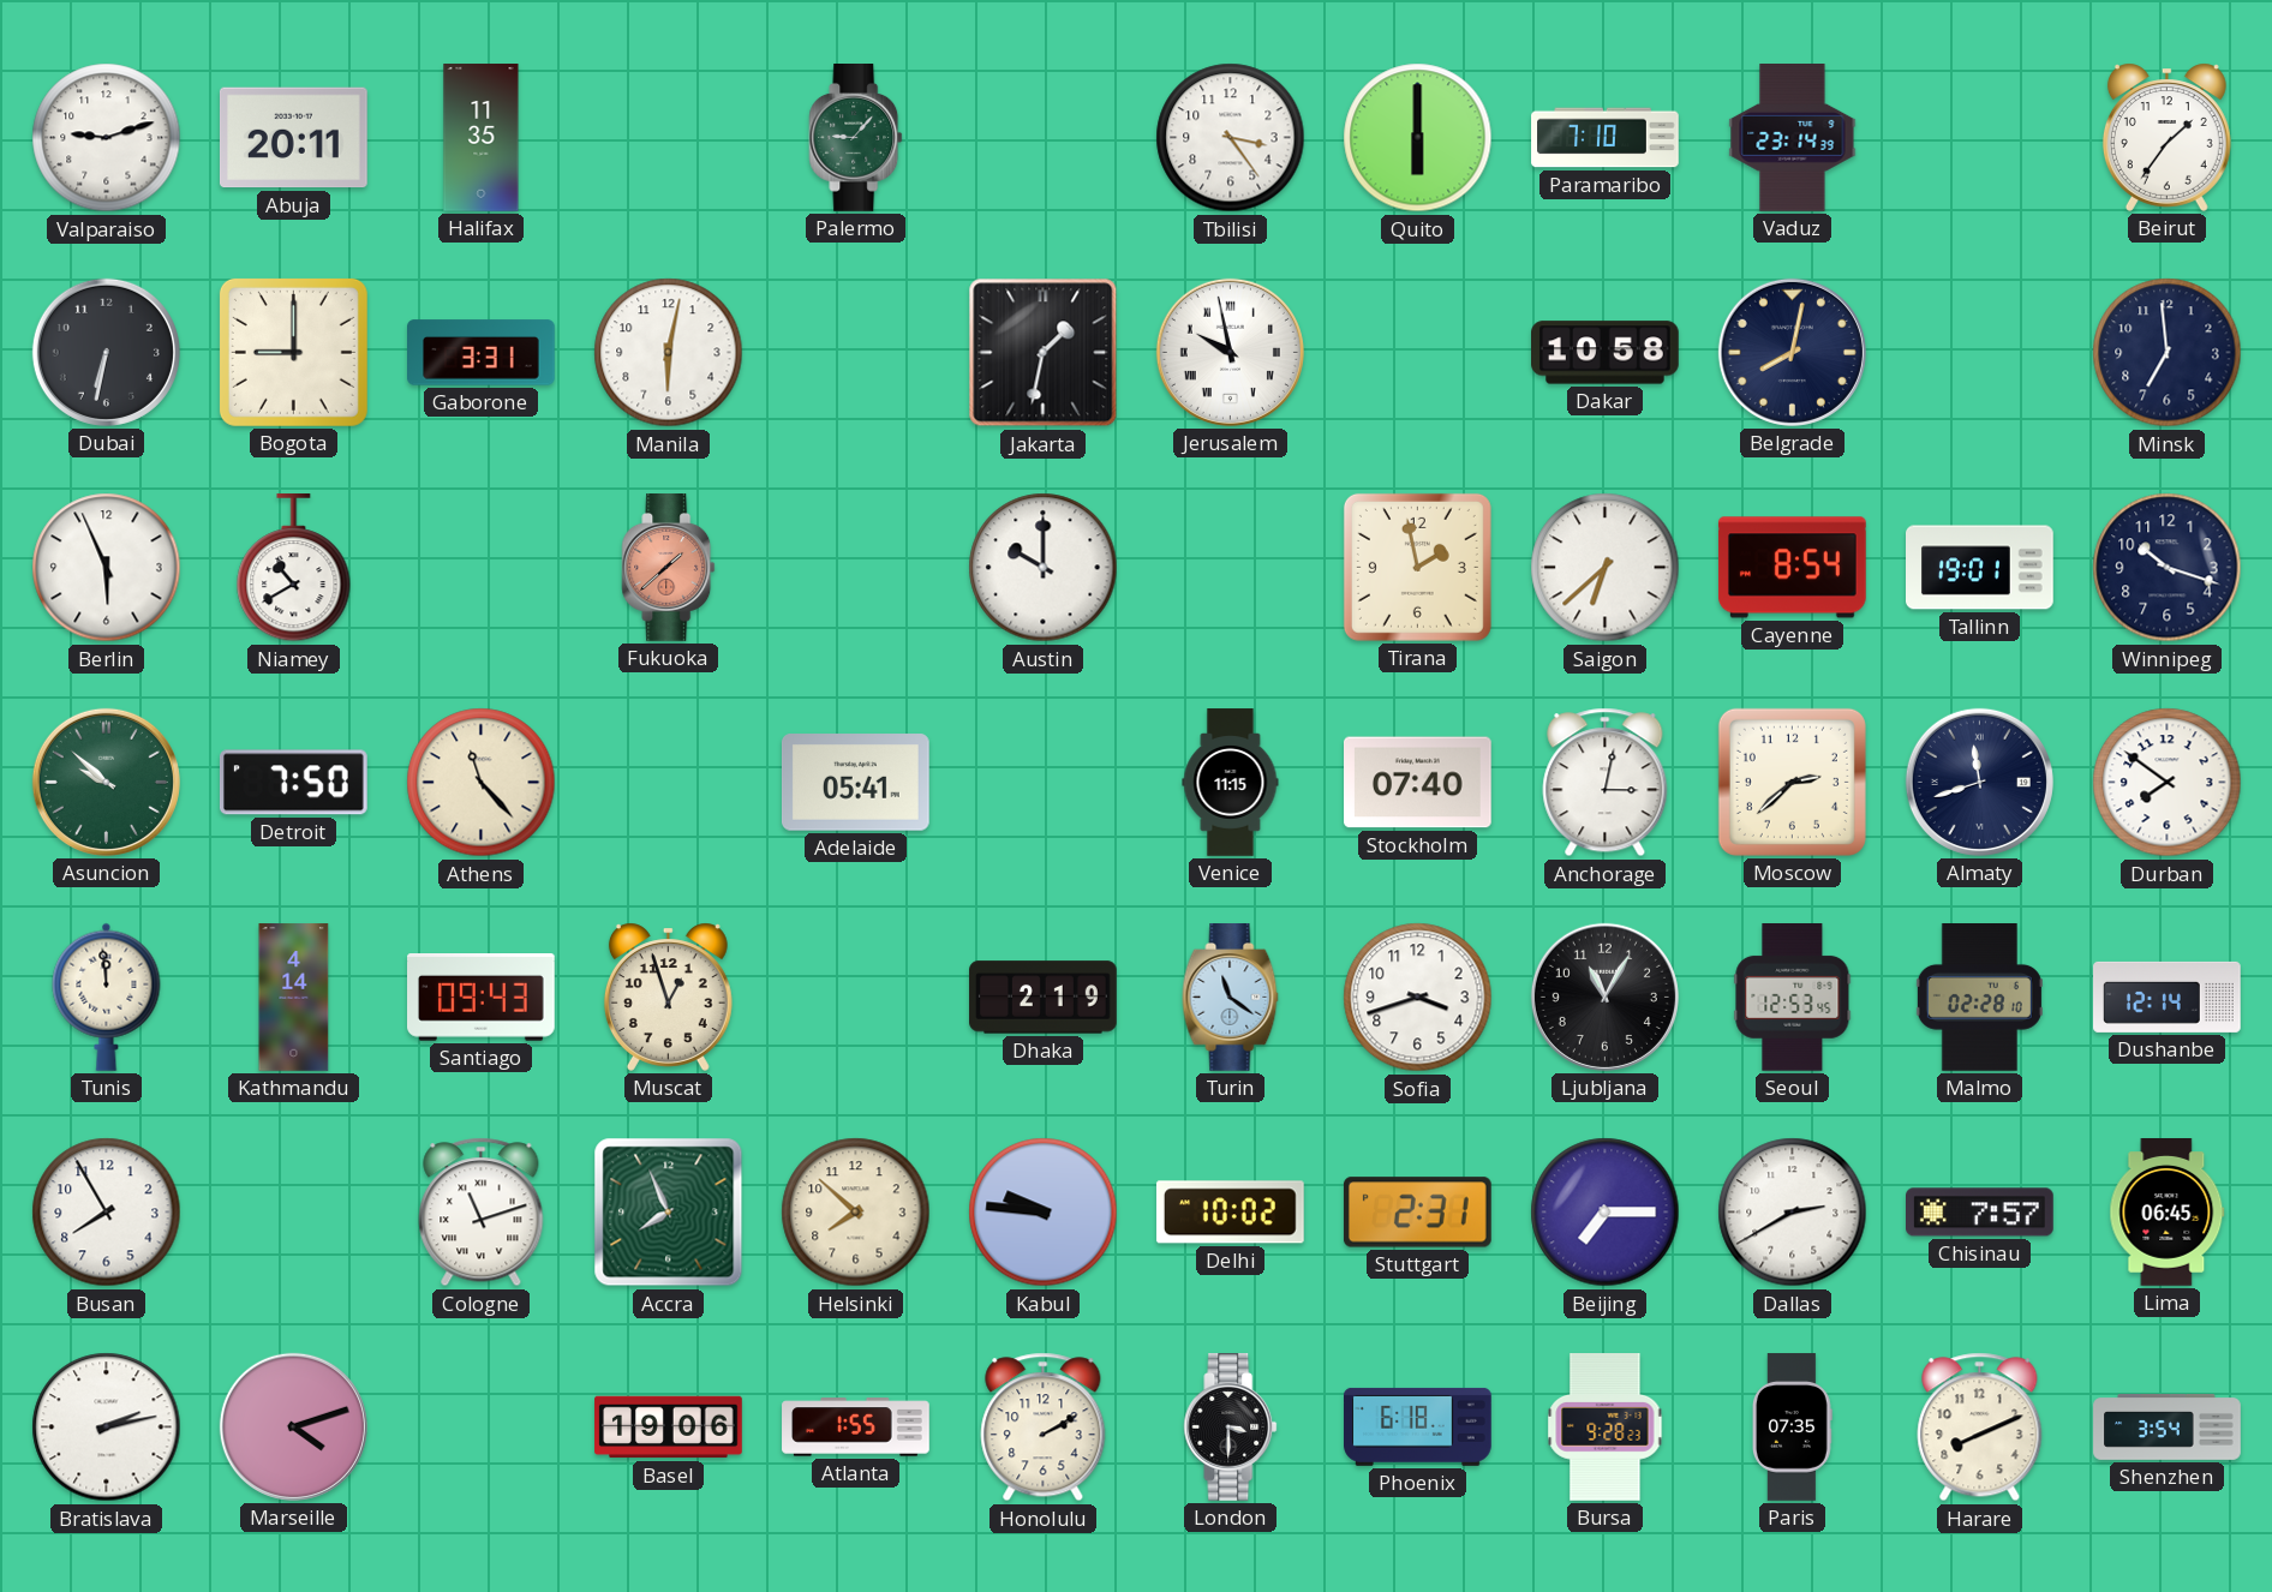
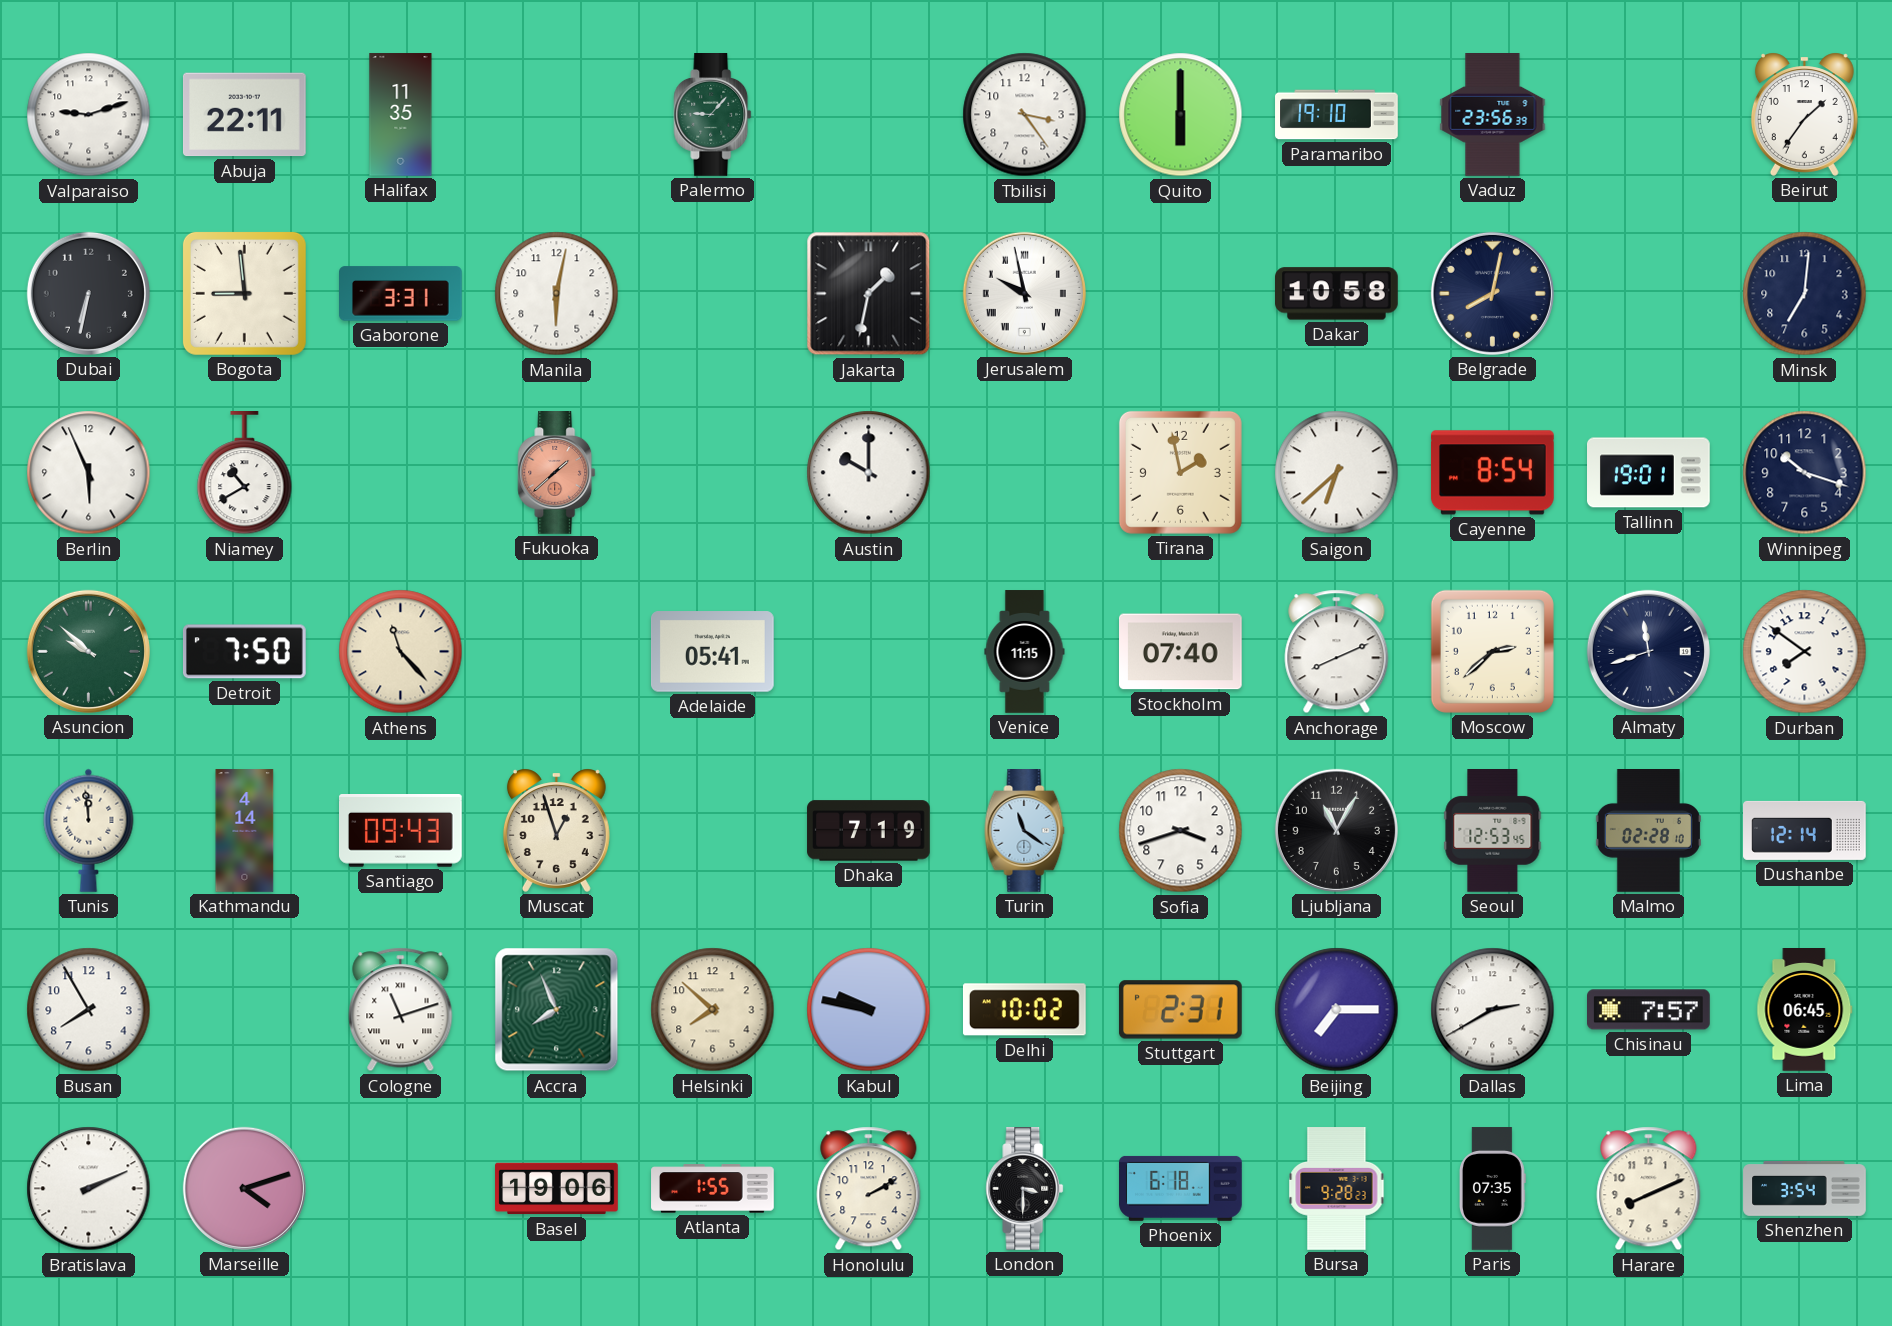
Abuja: 20:11 -> 22:11
Paramaribo: 7:10 -> 19:10
Vaduz: 23:14 -> 23:56
Bogota: 9:00 -> 8:59
Minsk: 6:59 -> 7:01
Anchorage: 3:02 -> 8:11
Dhaka: 2:19 -> 7:19
Kabul: 9:46 -> 9:47
Bratislava: 2:13 -> 2:11
